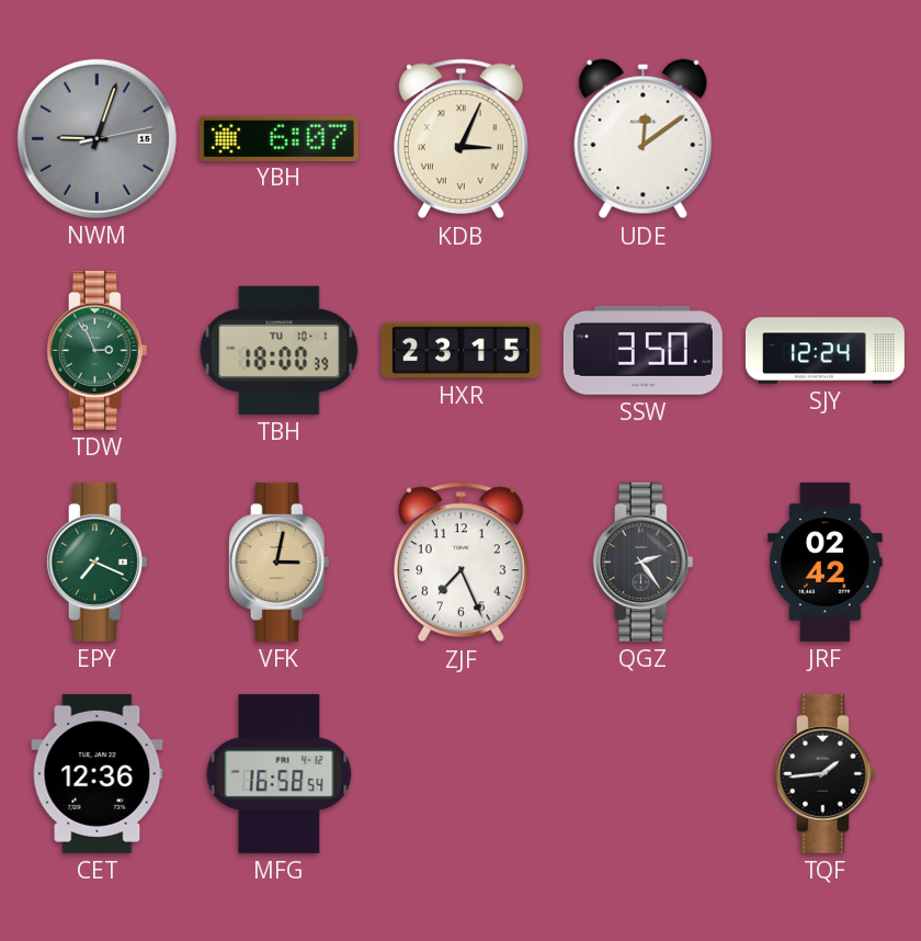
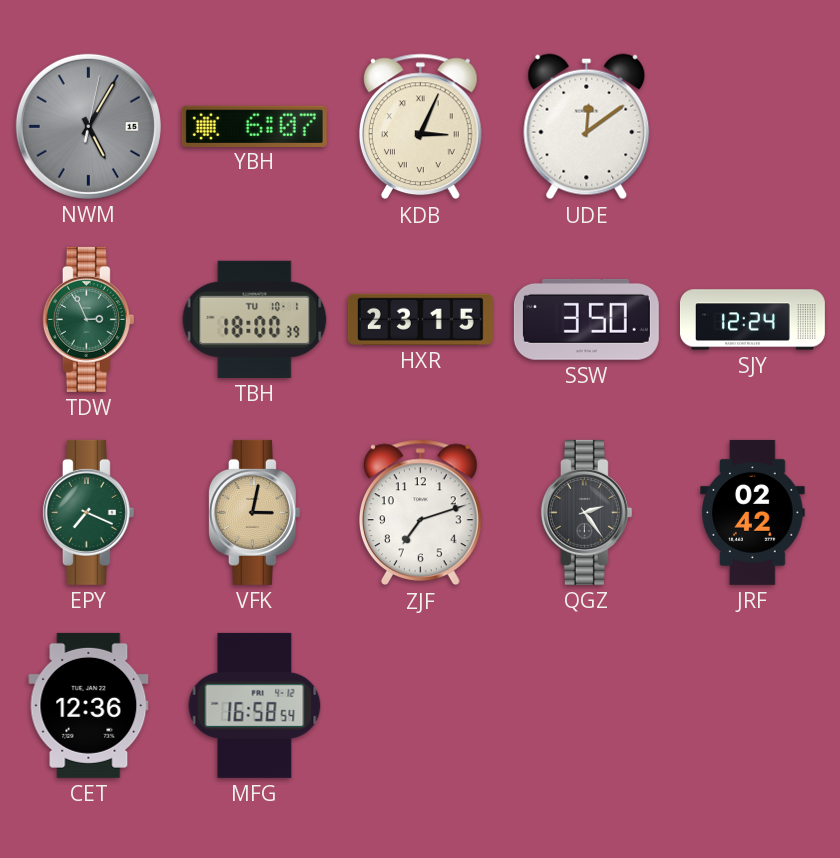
NWM: 9:03 -> 5:05
ZJF: 7:26 -> 7:12
TQF: 1:44 -> none
